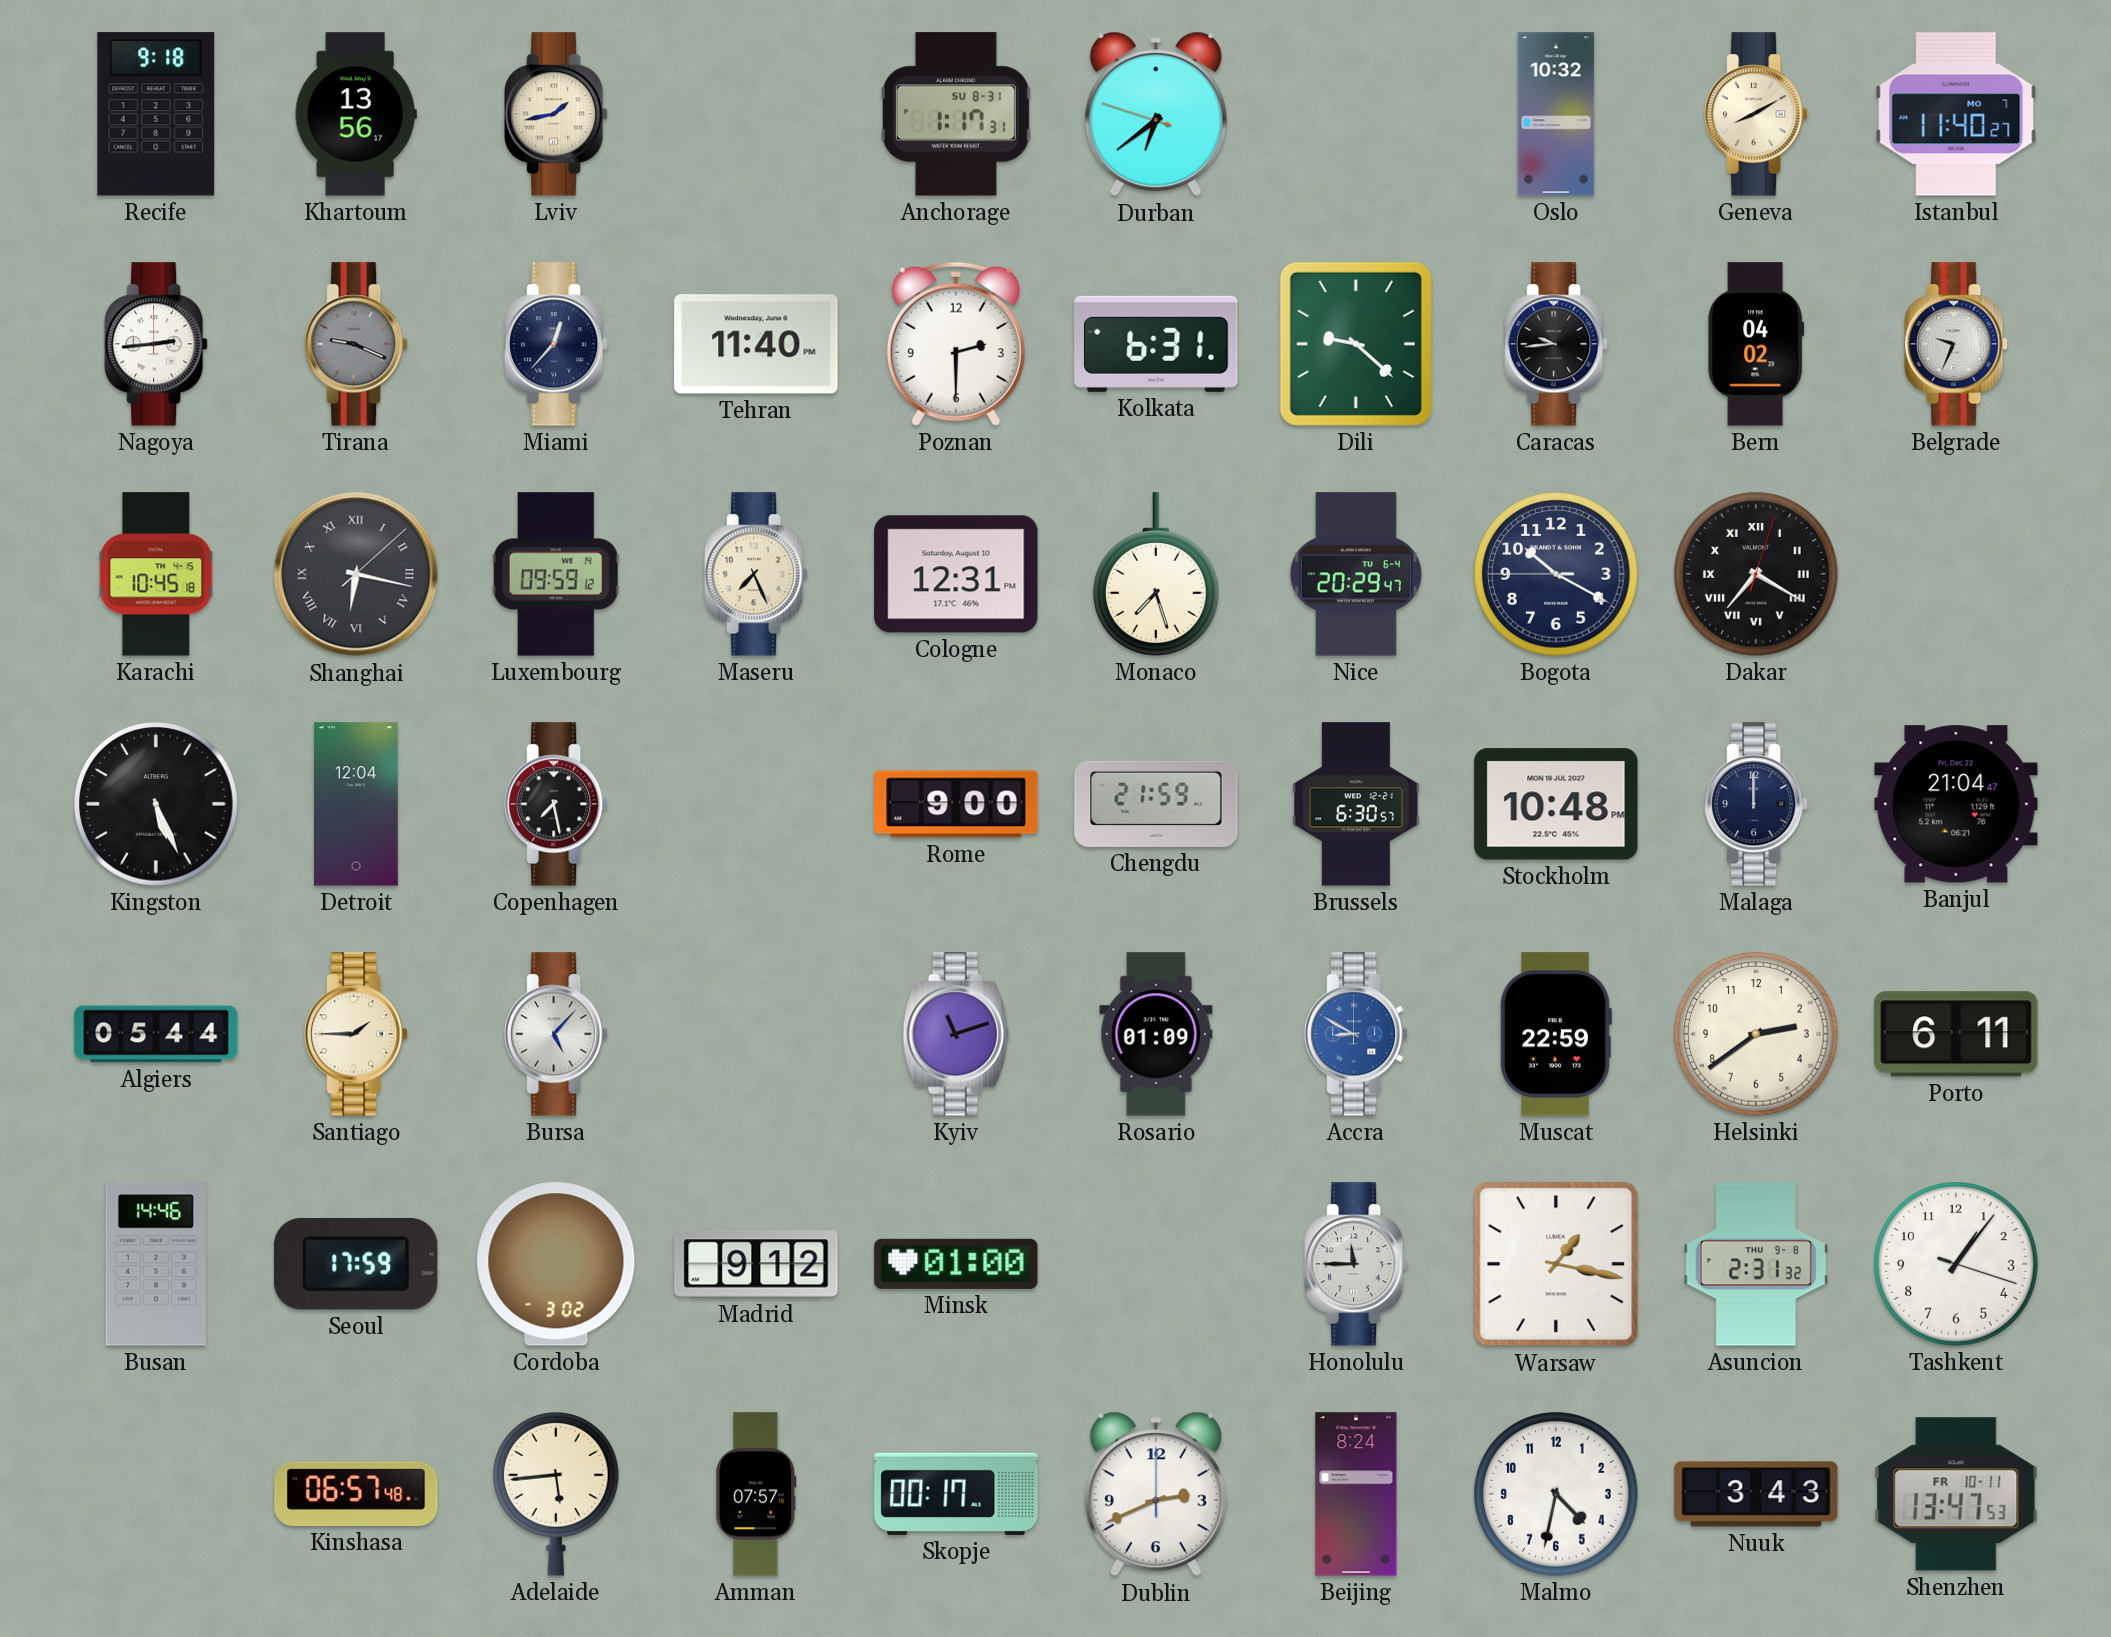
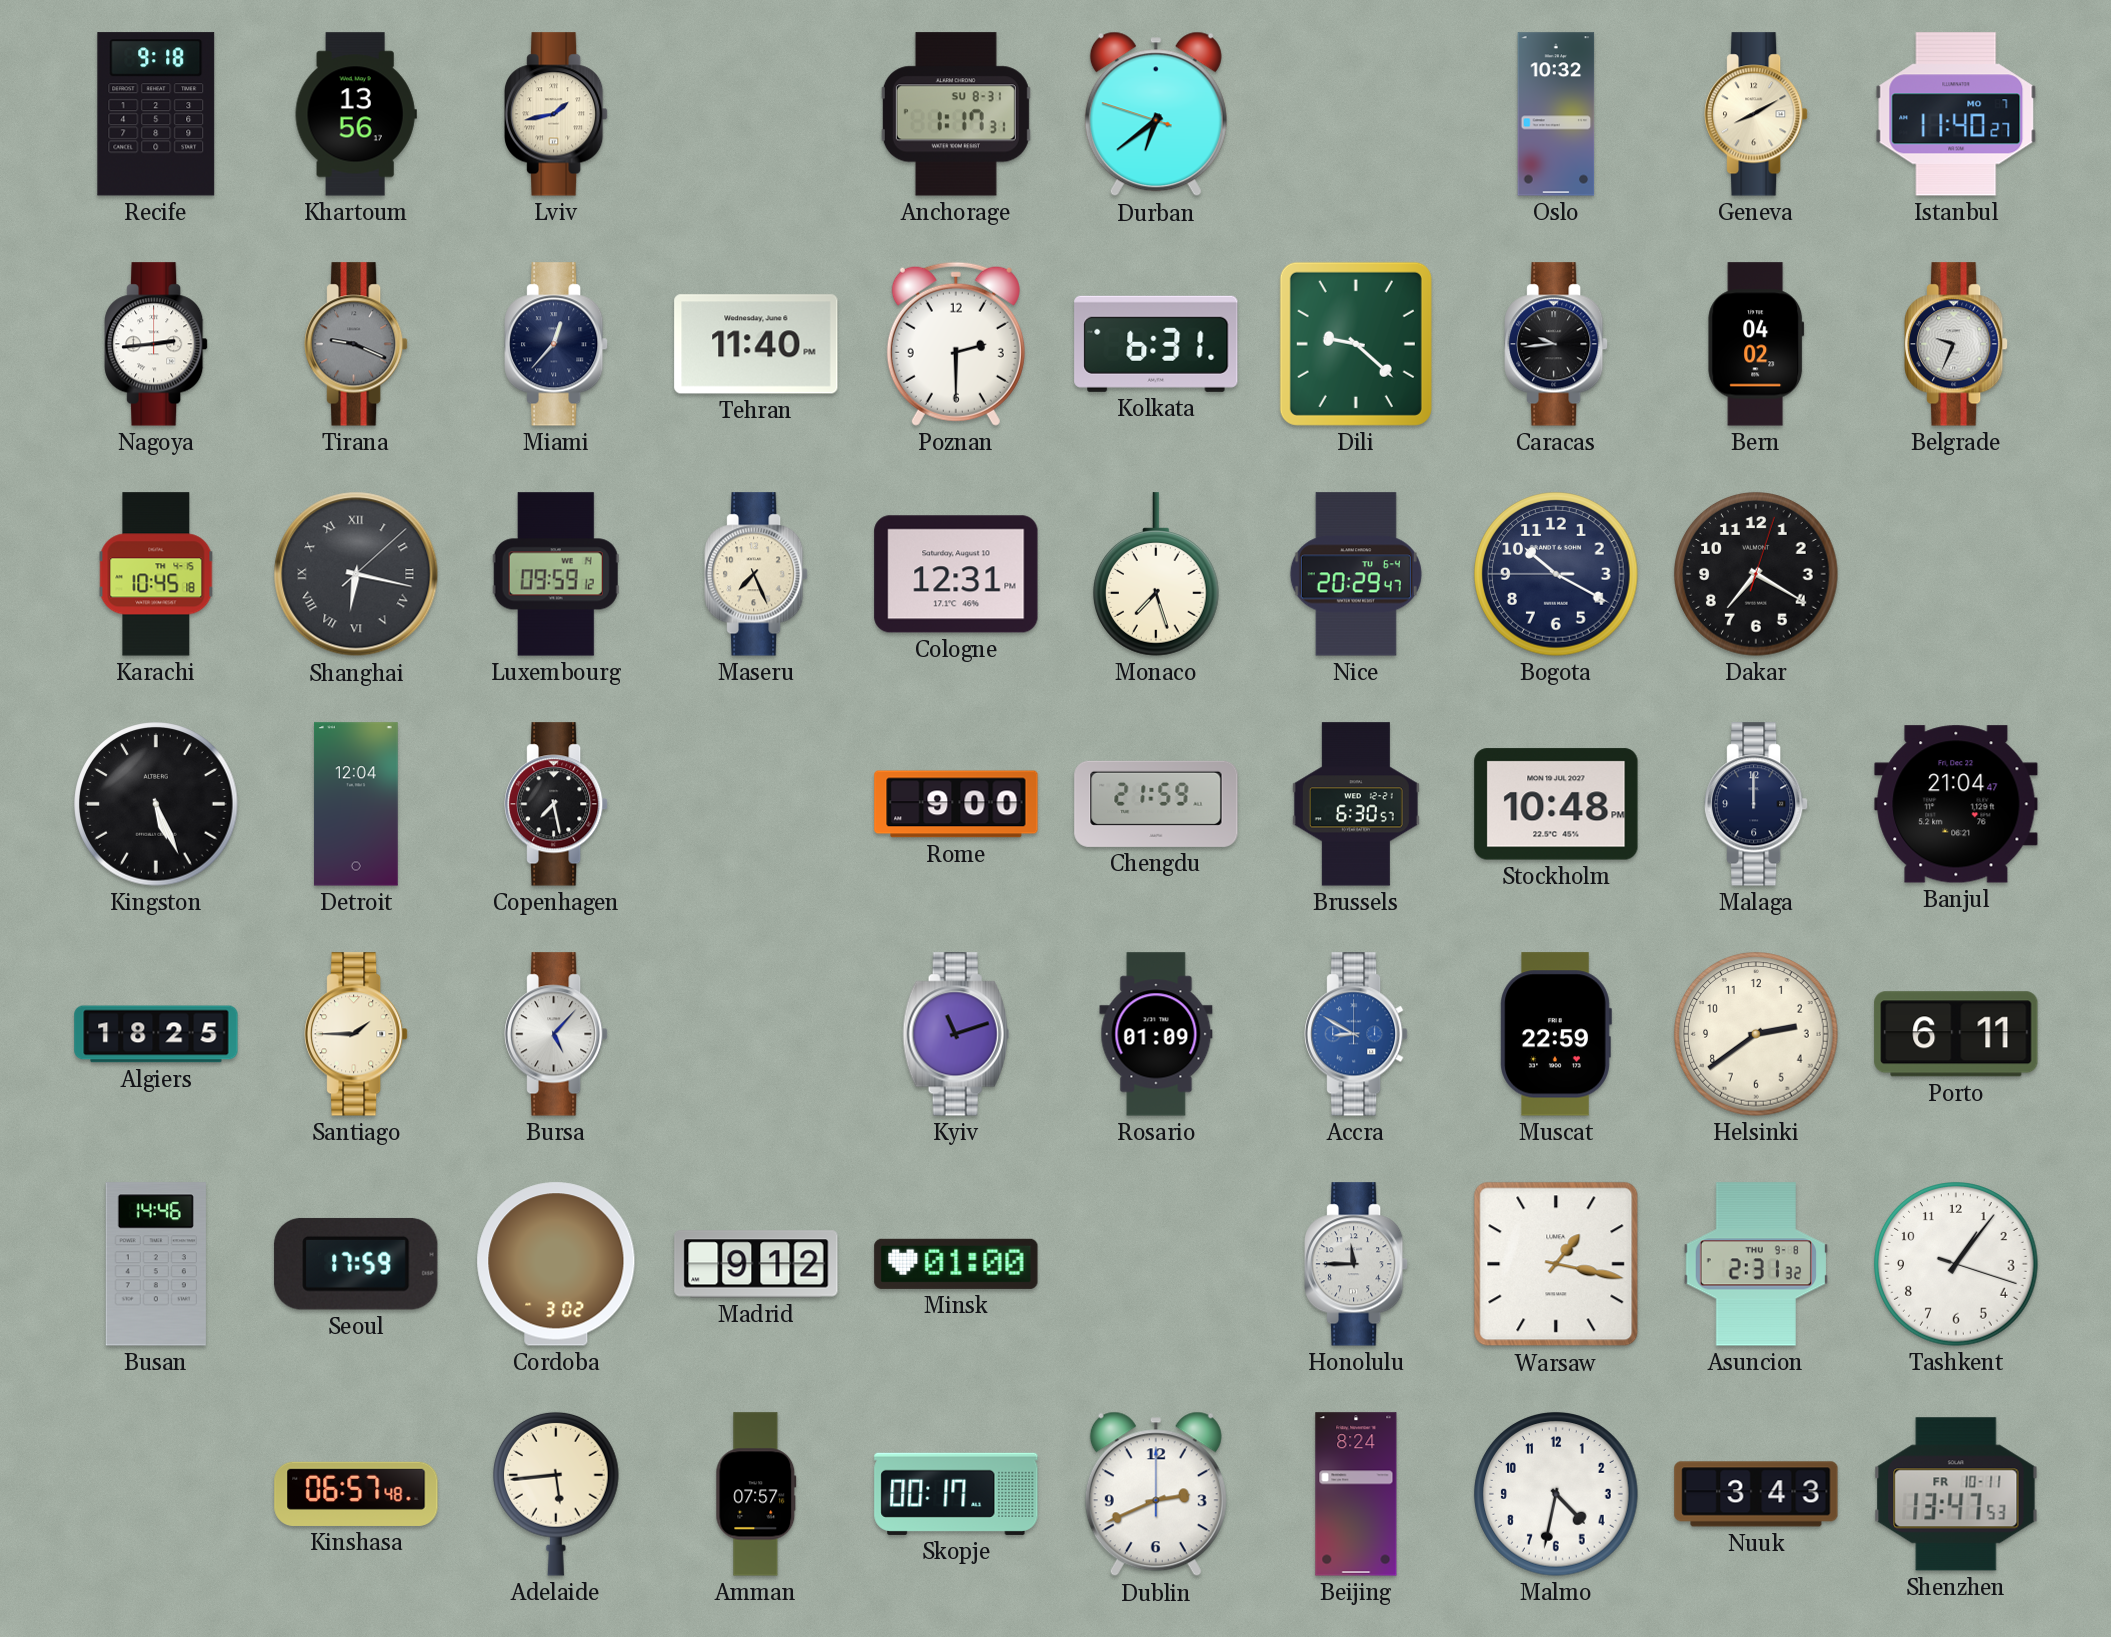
Dakar numerals: Roman -> Arabic
Algiers: 05:44 -> 18:25
